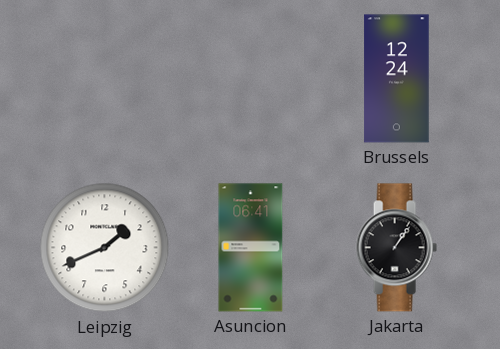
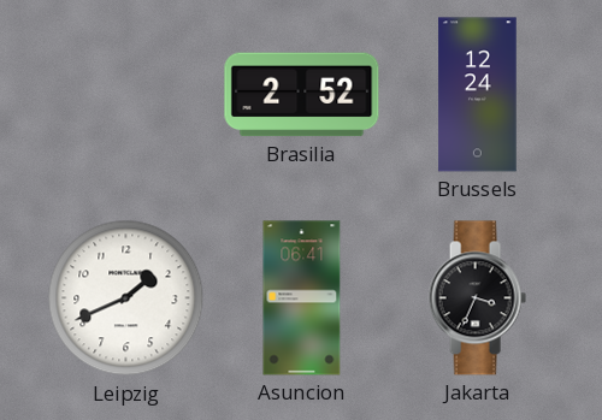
Brasilia: none -> 2:52
Jakarta: 1:06 -> 3:34
